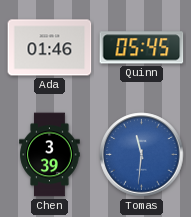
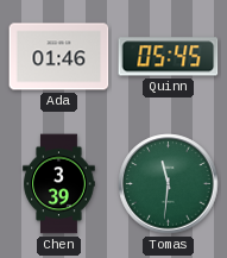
Tomas dial: blue -> green
